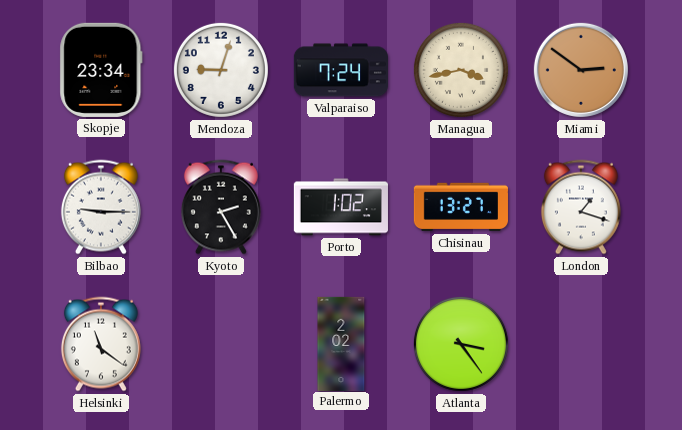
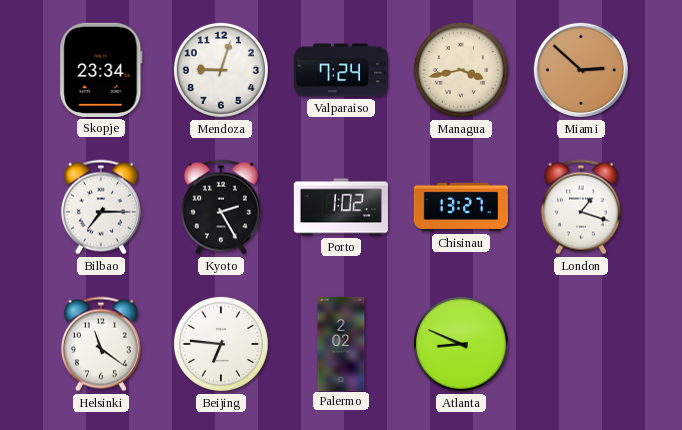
Miami: 2:51 -> 2:52
Bilbao: 9:15 -> 7:15
Beijing: none -> 6:46
Atlanta: 3:24 -> 8:49
